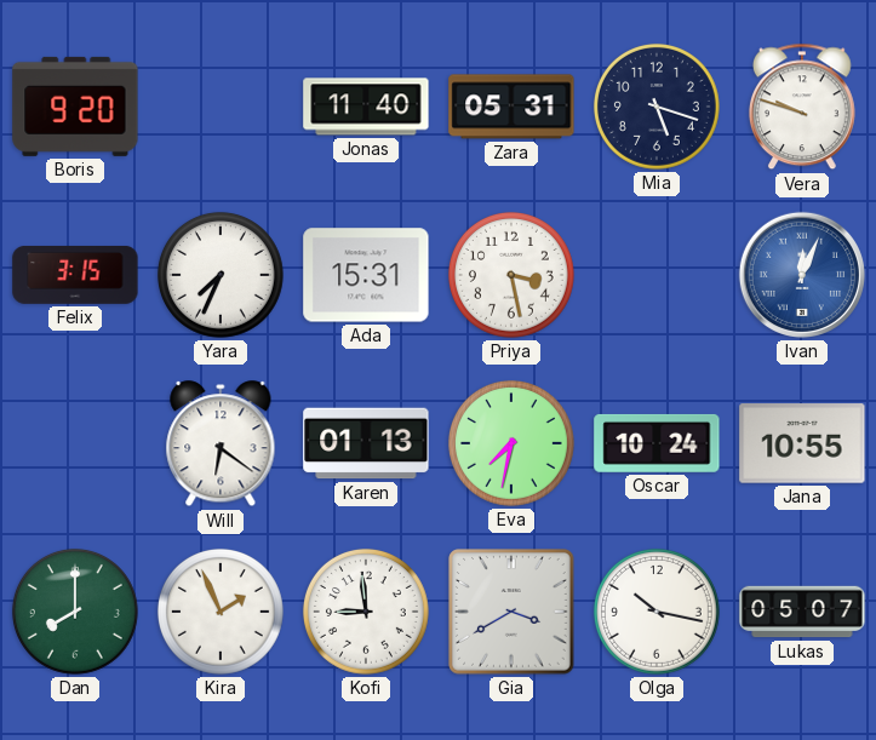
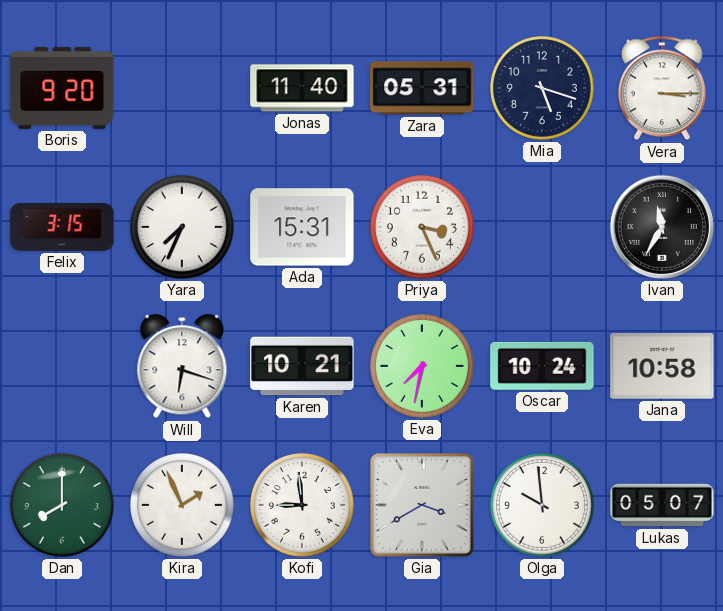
Vera: 9:48 -> 3:15
Priya: 3:28 -> 3:26
Ivan: 12:04 -> 11:35
Ivan dial: blue -> black
Will: 6:21 -> 6:18
Karen: 01:13 -> 10:21
Jana: 10:55 -> 10:58
Olga: 10:17 -> 9:59
